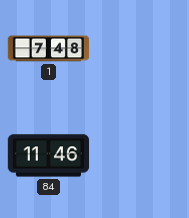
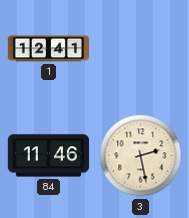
1: 7:48 -> 12:41
3: none -> 2:28
